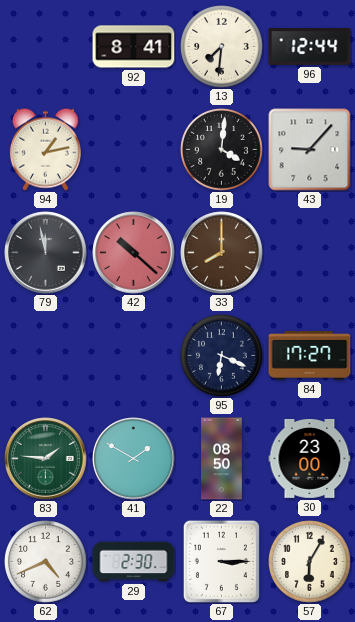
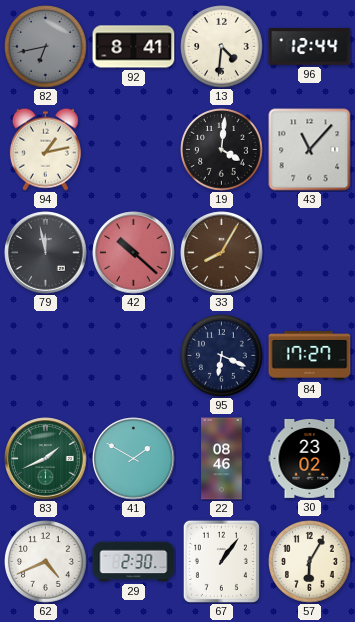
82: none -> 6:43
13: 7:31 -> 4:31
43: 9:07 -> 11:07
33: 8:00 -> 8:05
83: 1:46 -> 1:41
22: 08:50 -> 08:46
30: 23:00 -> 23:02
67: 3:15 -> 1:06
